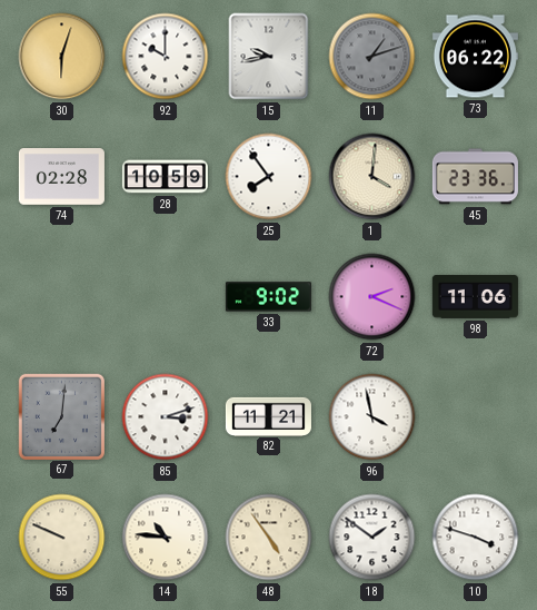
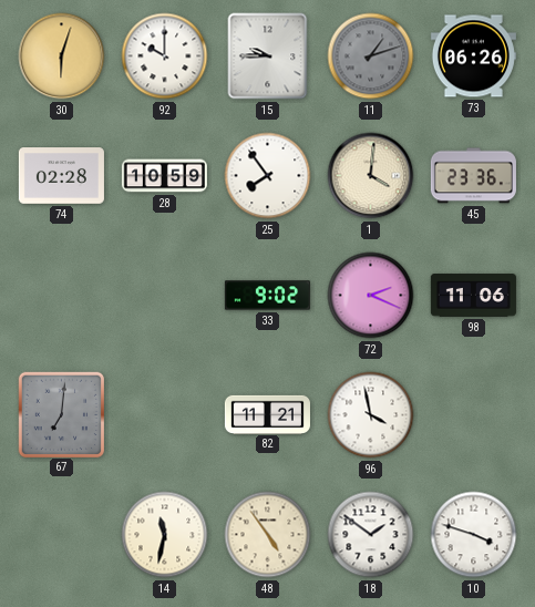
15: 9:43 -> 9:45
73: 06:22 -> 06:26
85: 3:12 -> none
55: 9:49 -> none
14: 10:46 -> 11:32
